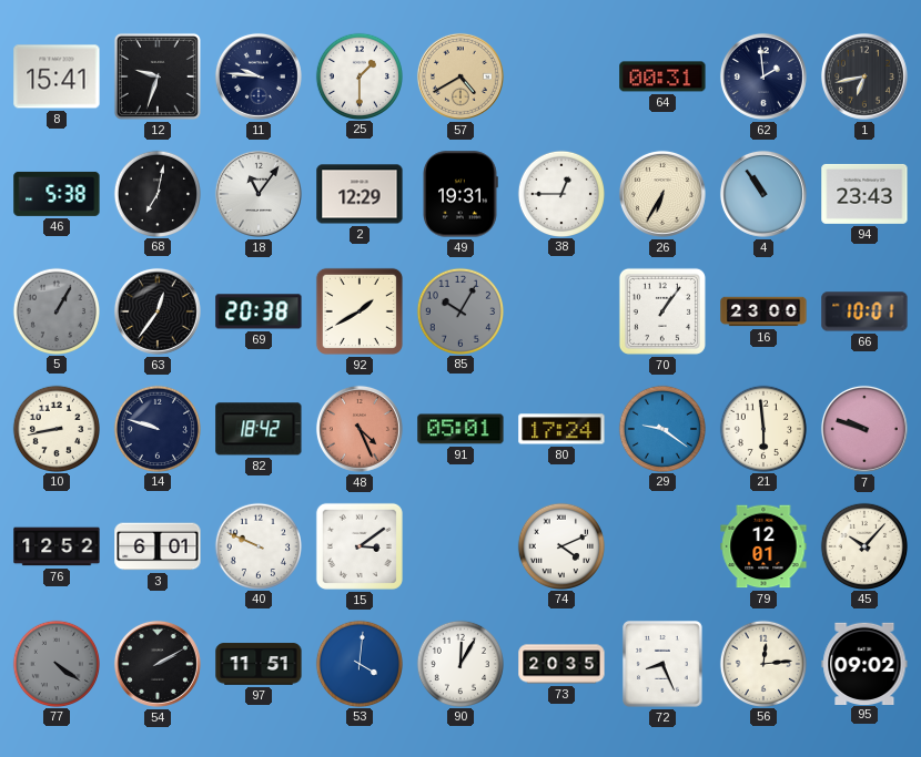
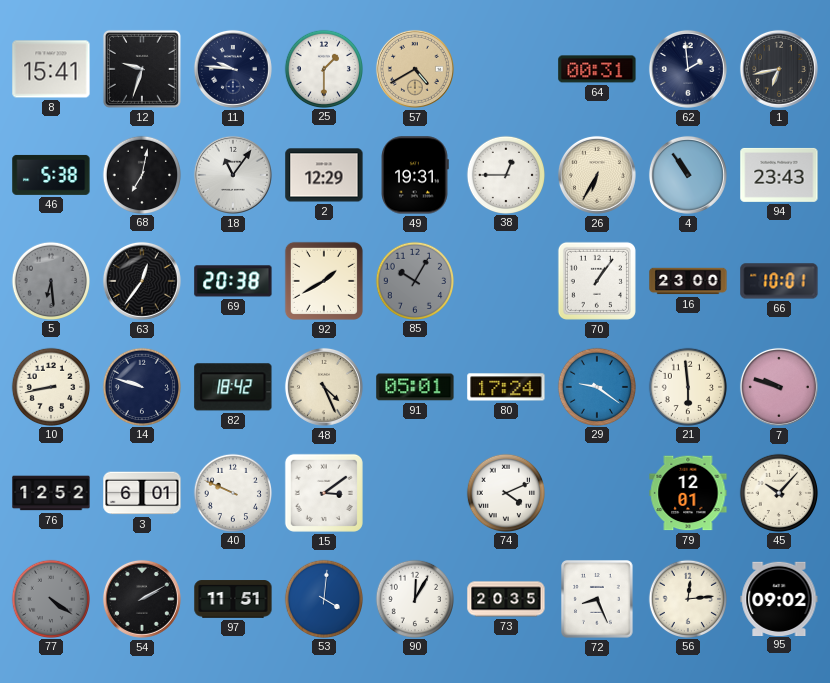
5: 1:05 -> 6:29
48 dial: salmon -> cream
